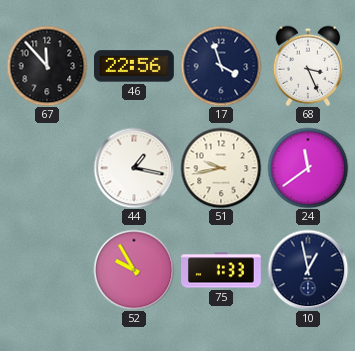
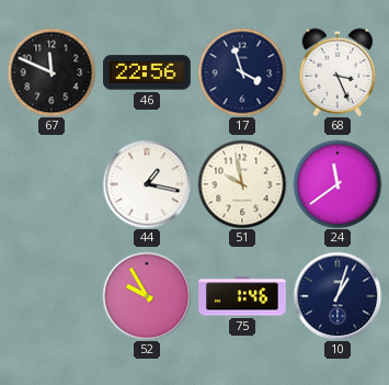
67: 11:53 -> 11:49
51: 9:43 -> 9:58
75: 1:33 -> 1:46
10: 12:58 -> 1:03
